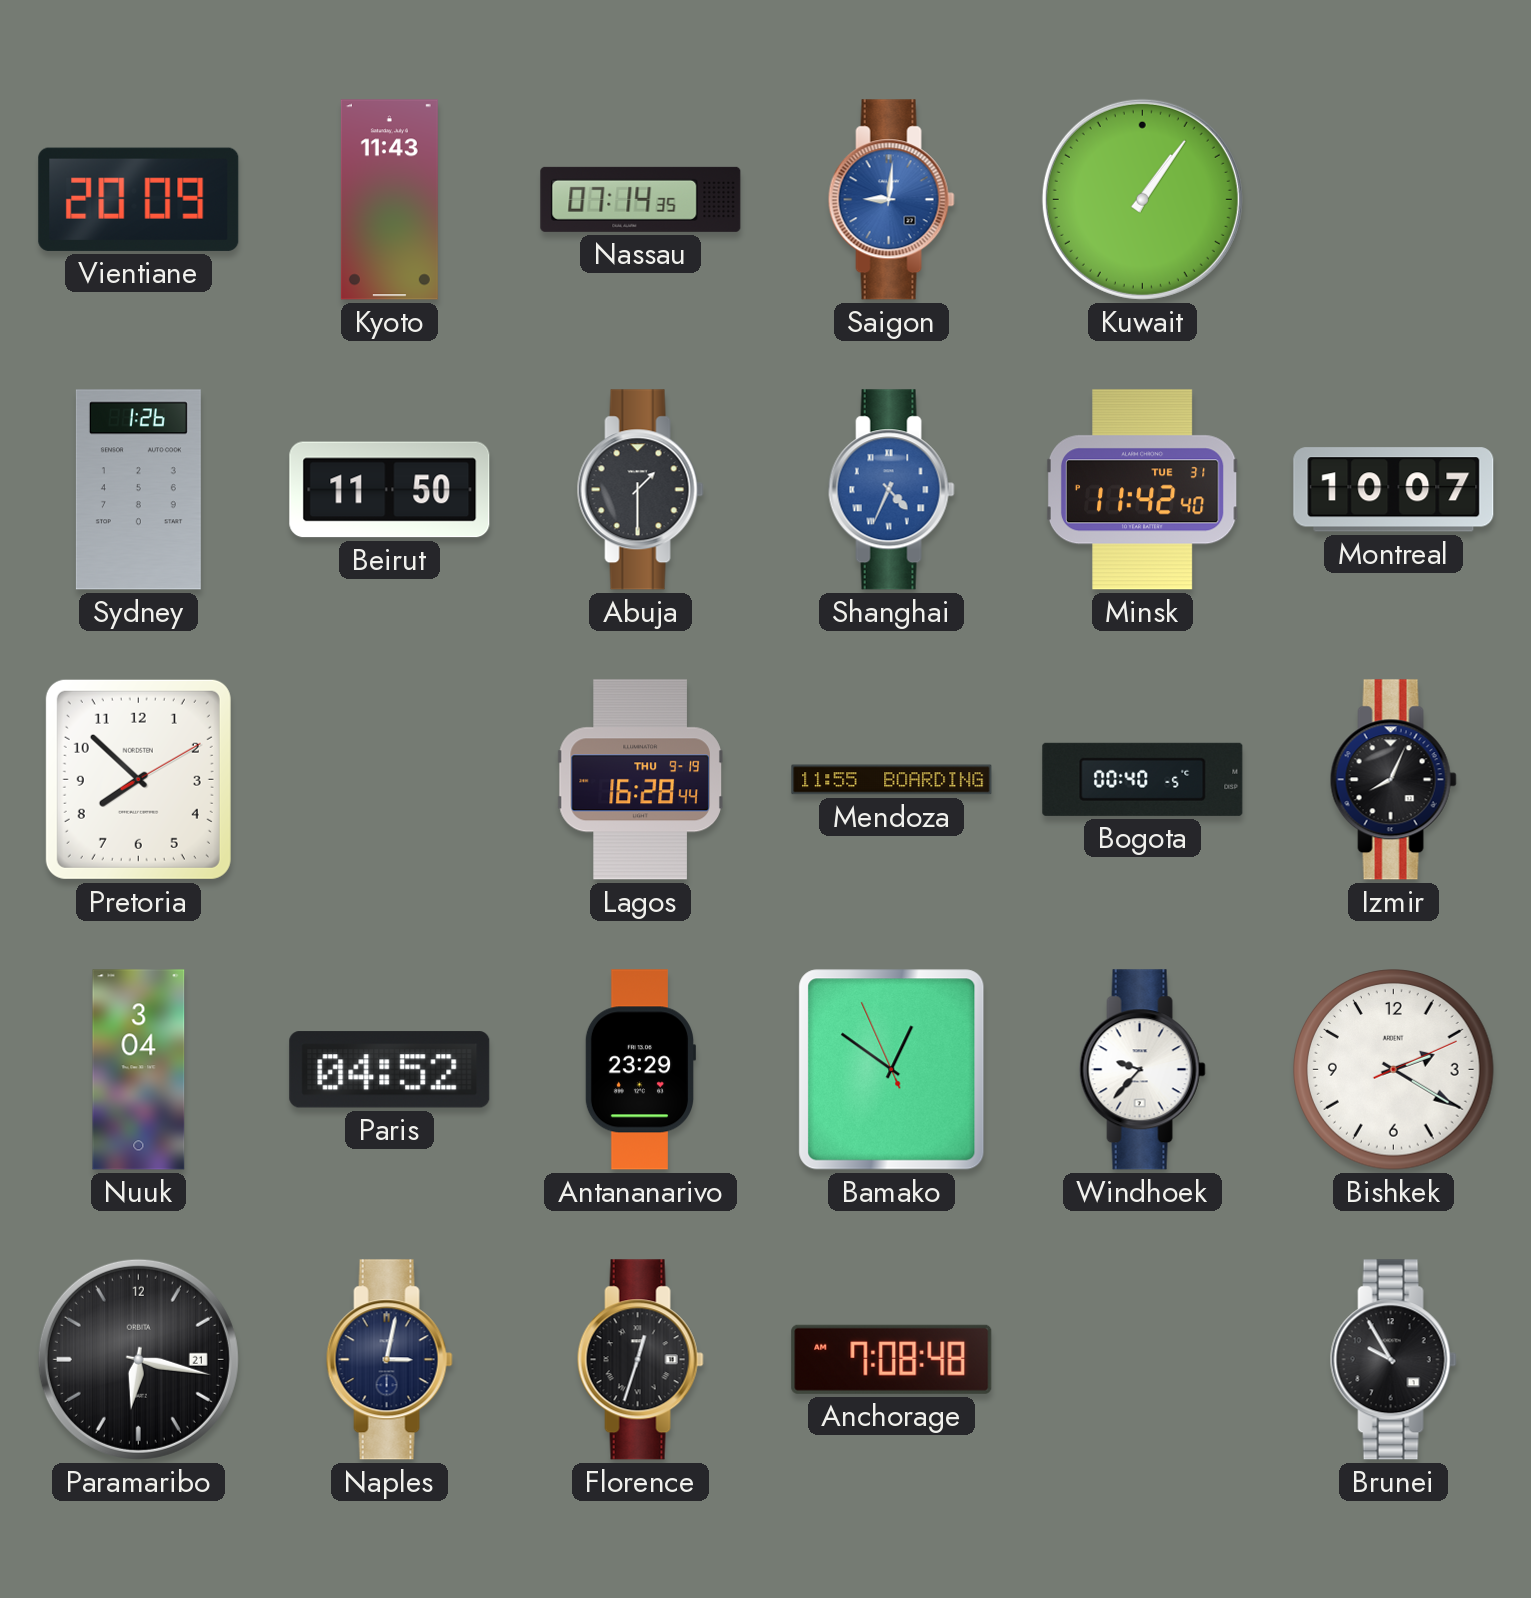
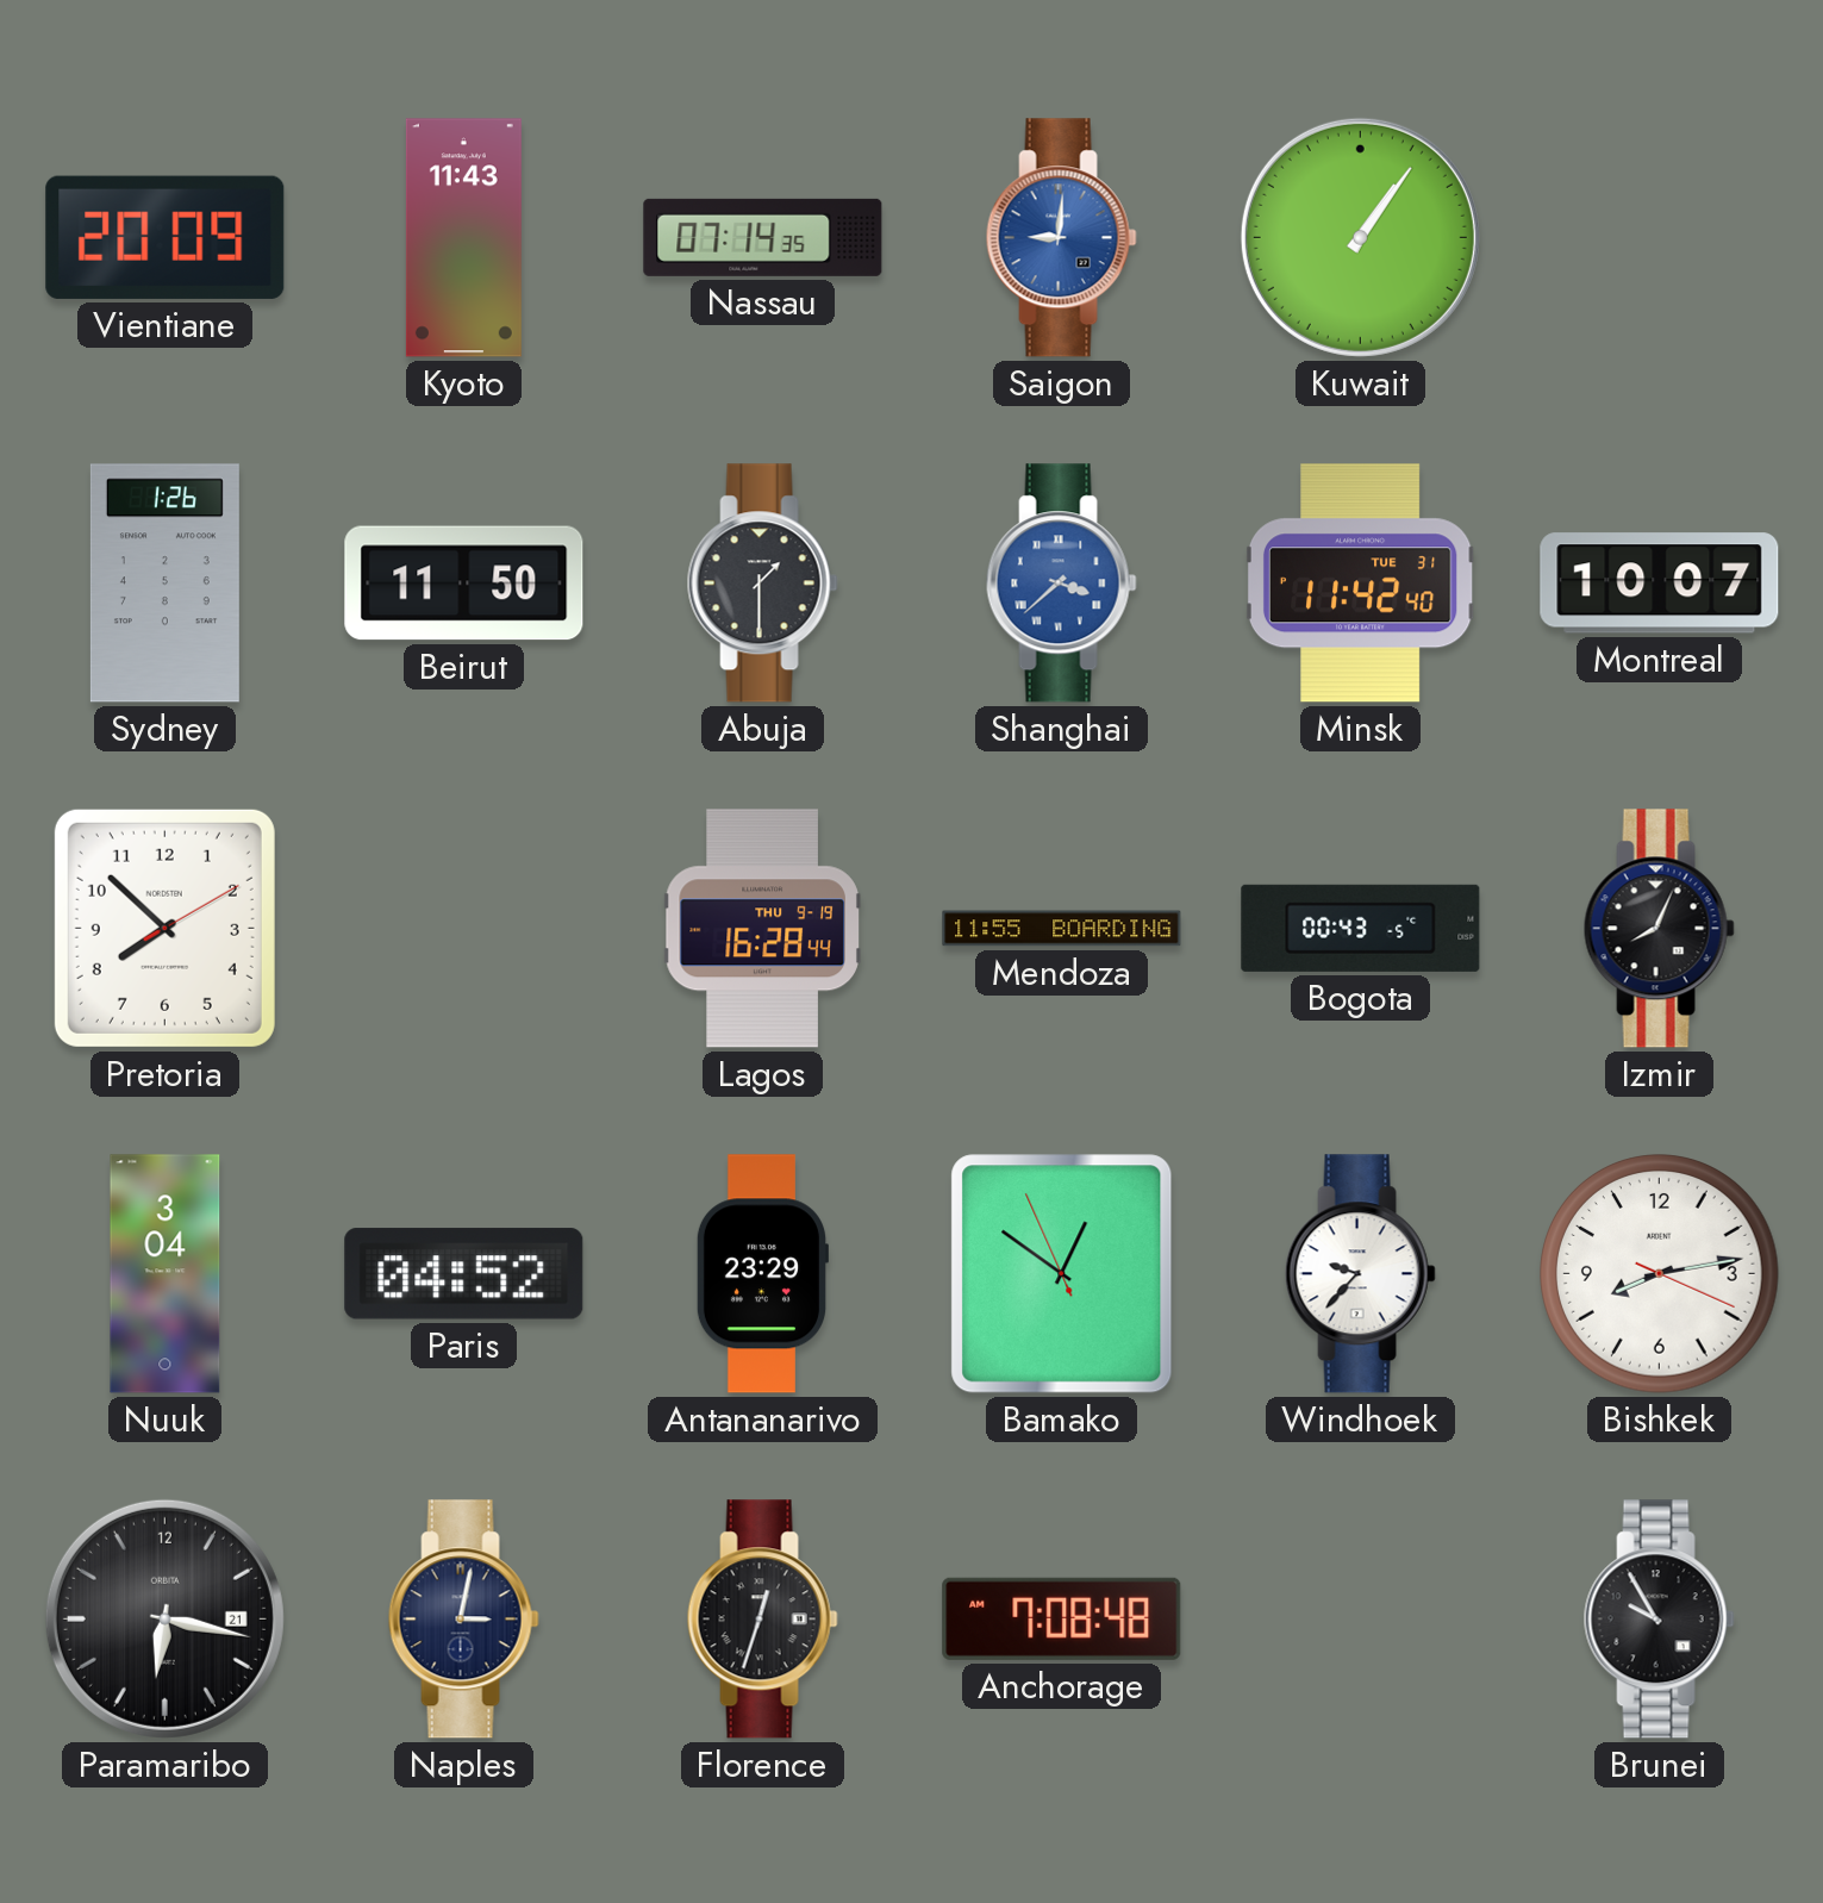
Shanghai: 4:34 -> 3:38
Bogota: 00:40 -> 00:43
Bishkek: 2:20 -> 8:13
